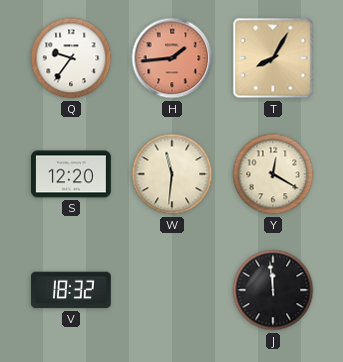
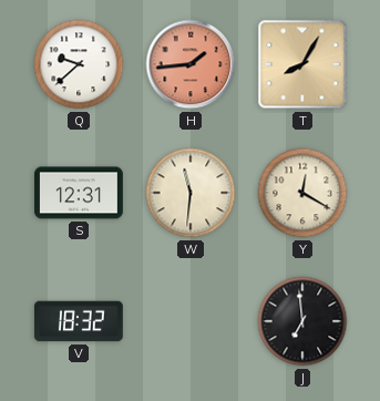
Q: 9:36 -> 9:38
S: 12:20 -> 12:31
J: 11:59 -> 6:59
